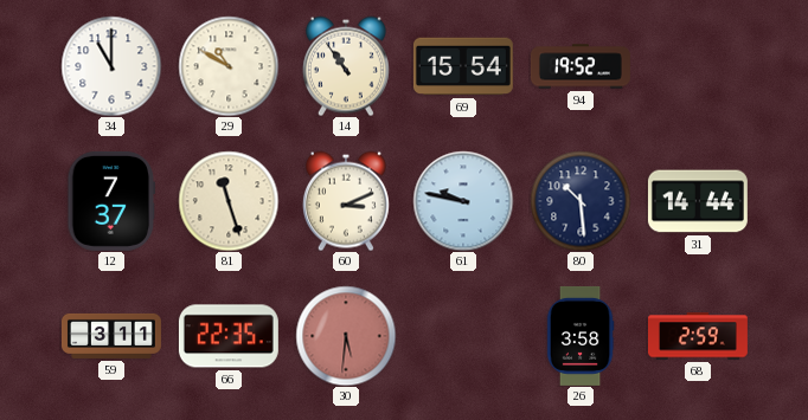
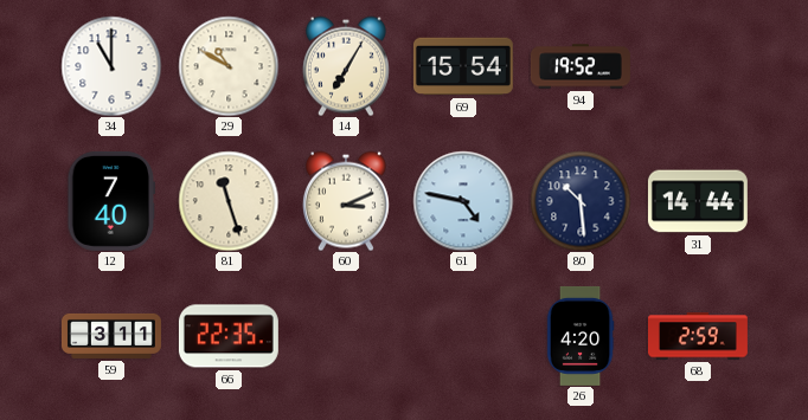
14: 10:54 -> 7:05
12: 7:37 -> 7:40
61: 9:47 -> 4:47
30: 5:31 -> none
26: 3:58 -> 4:20
